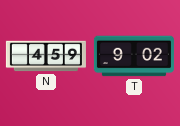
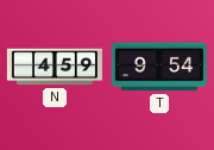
T: 9:02 -> 9:54
